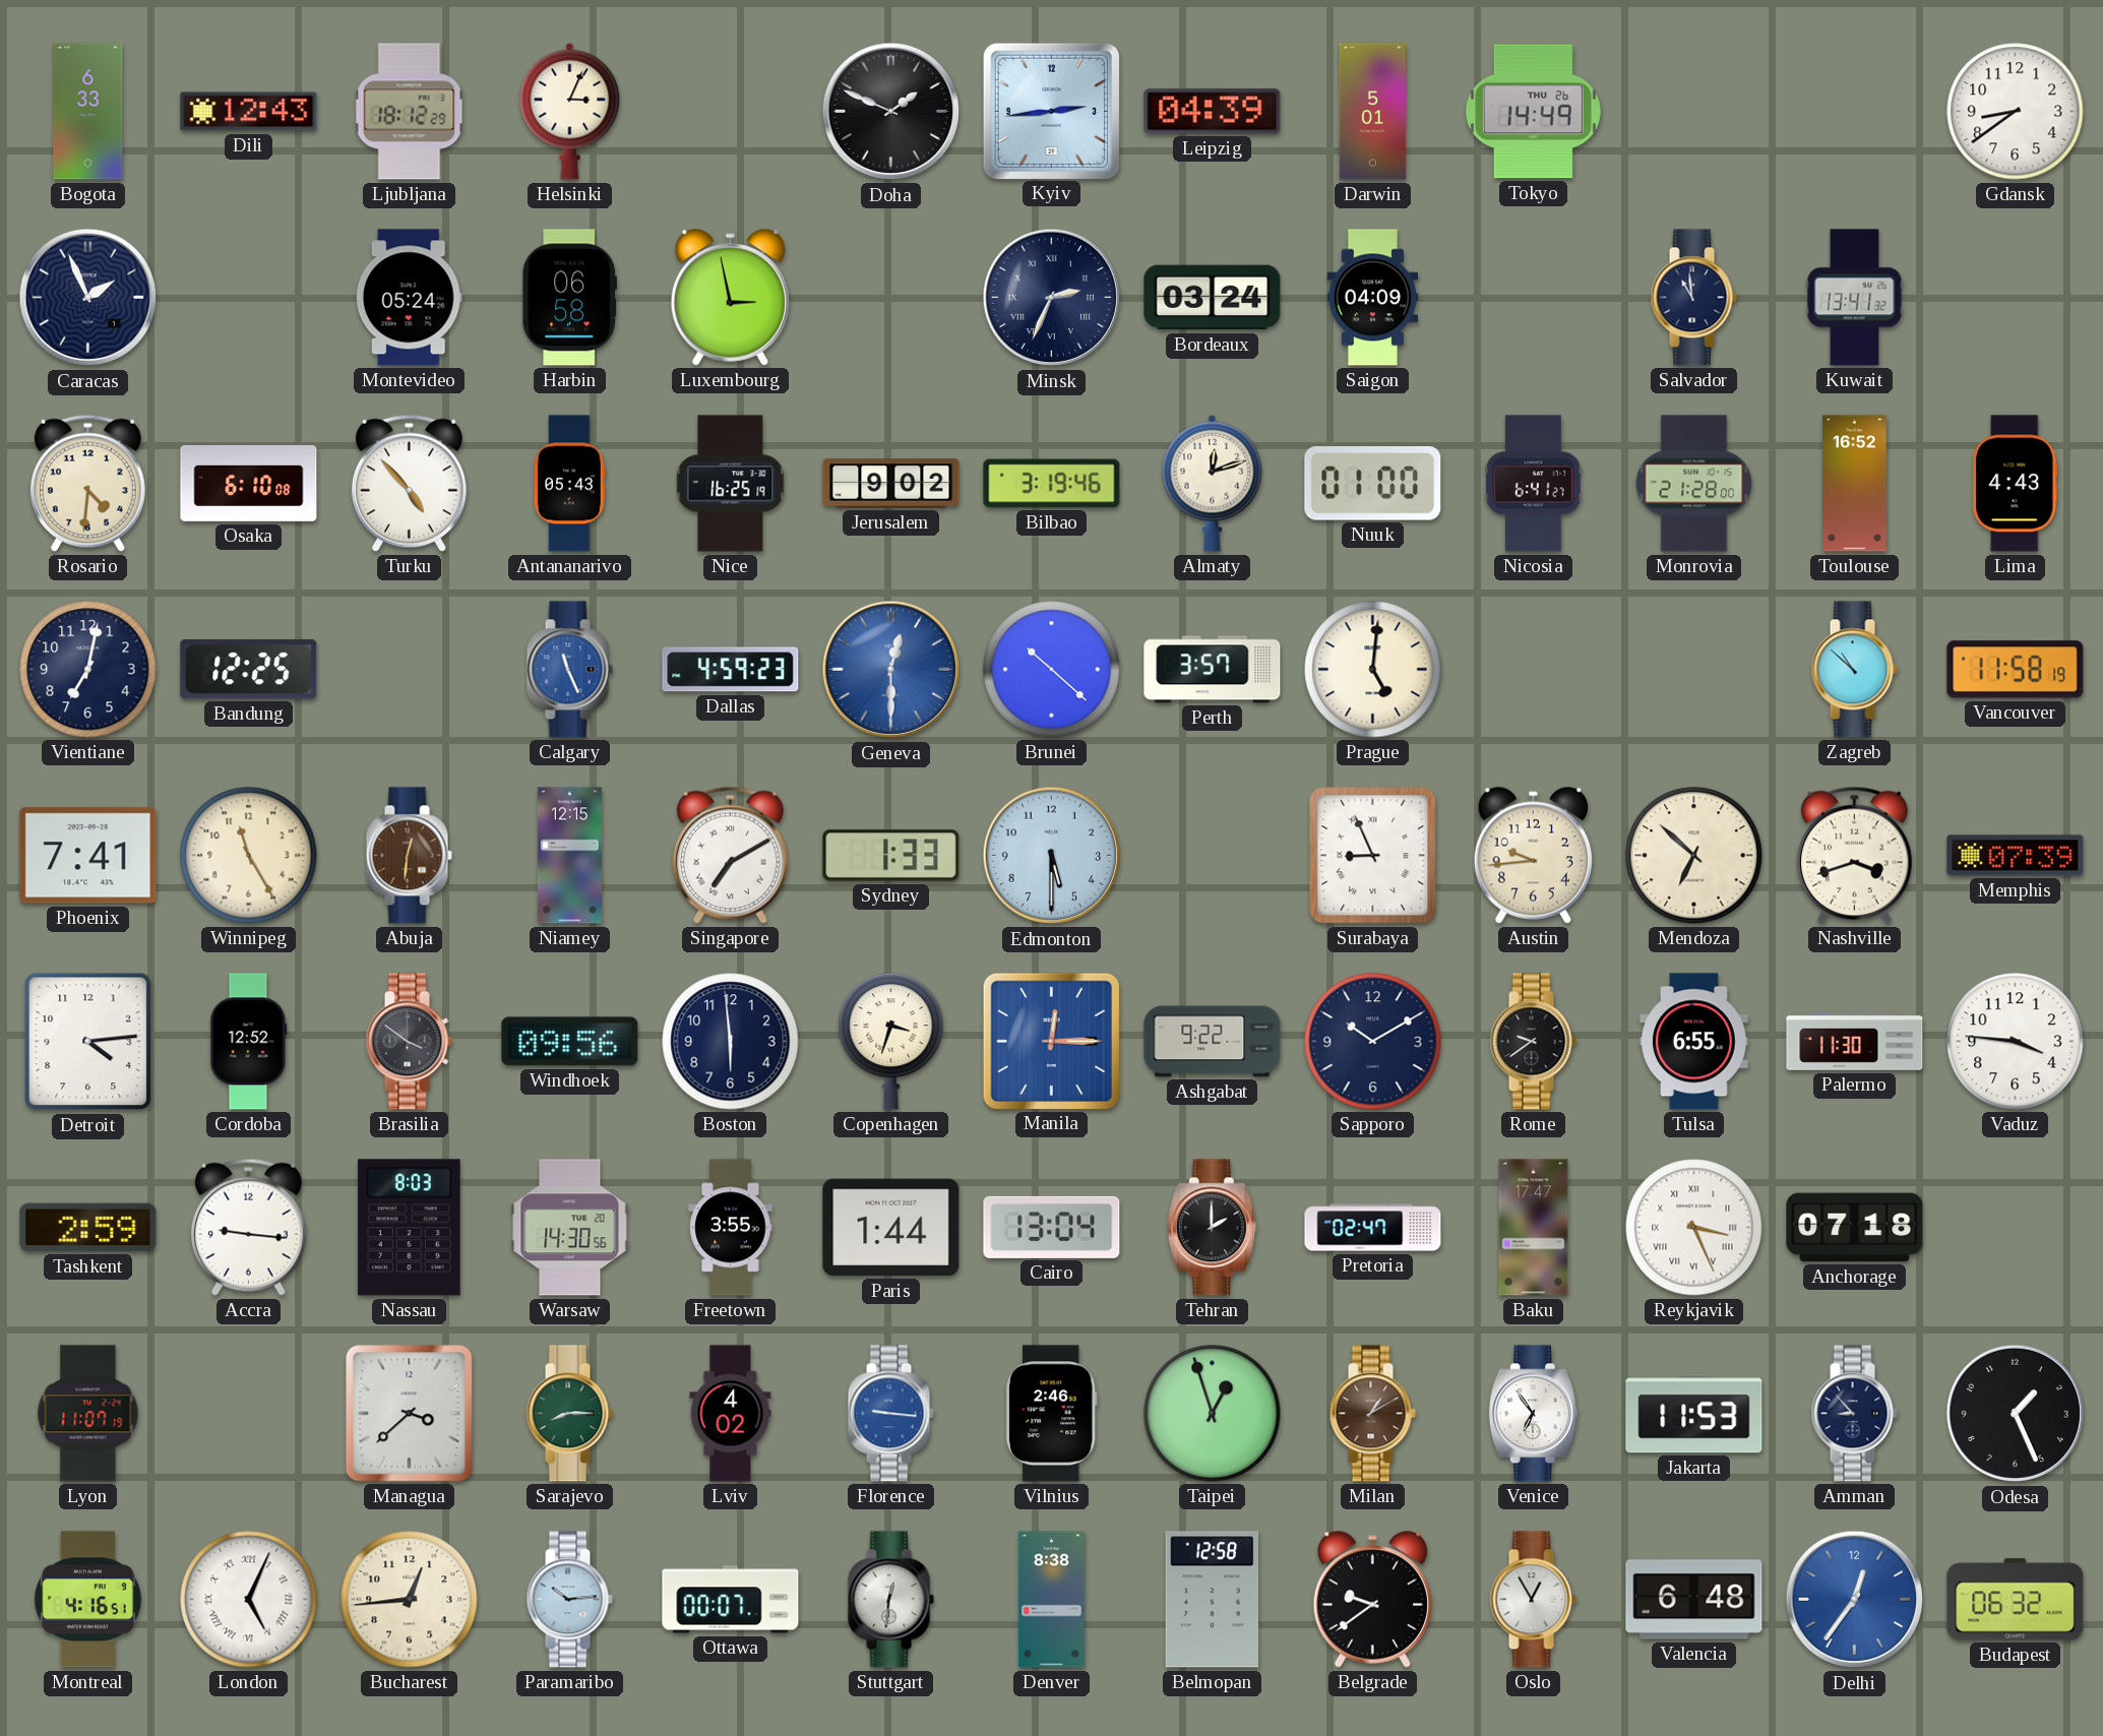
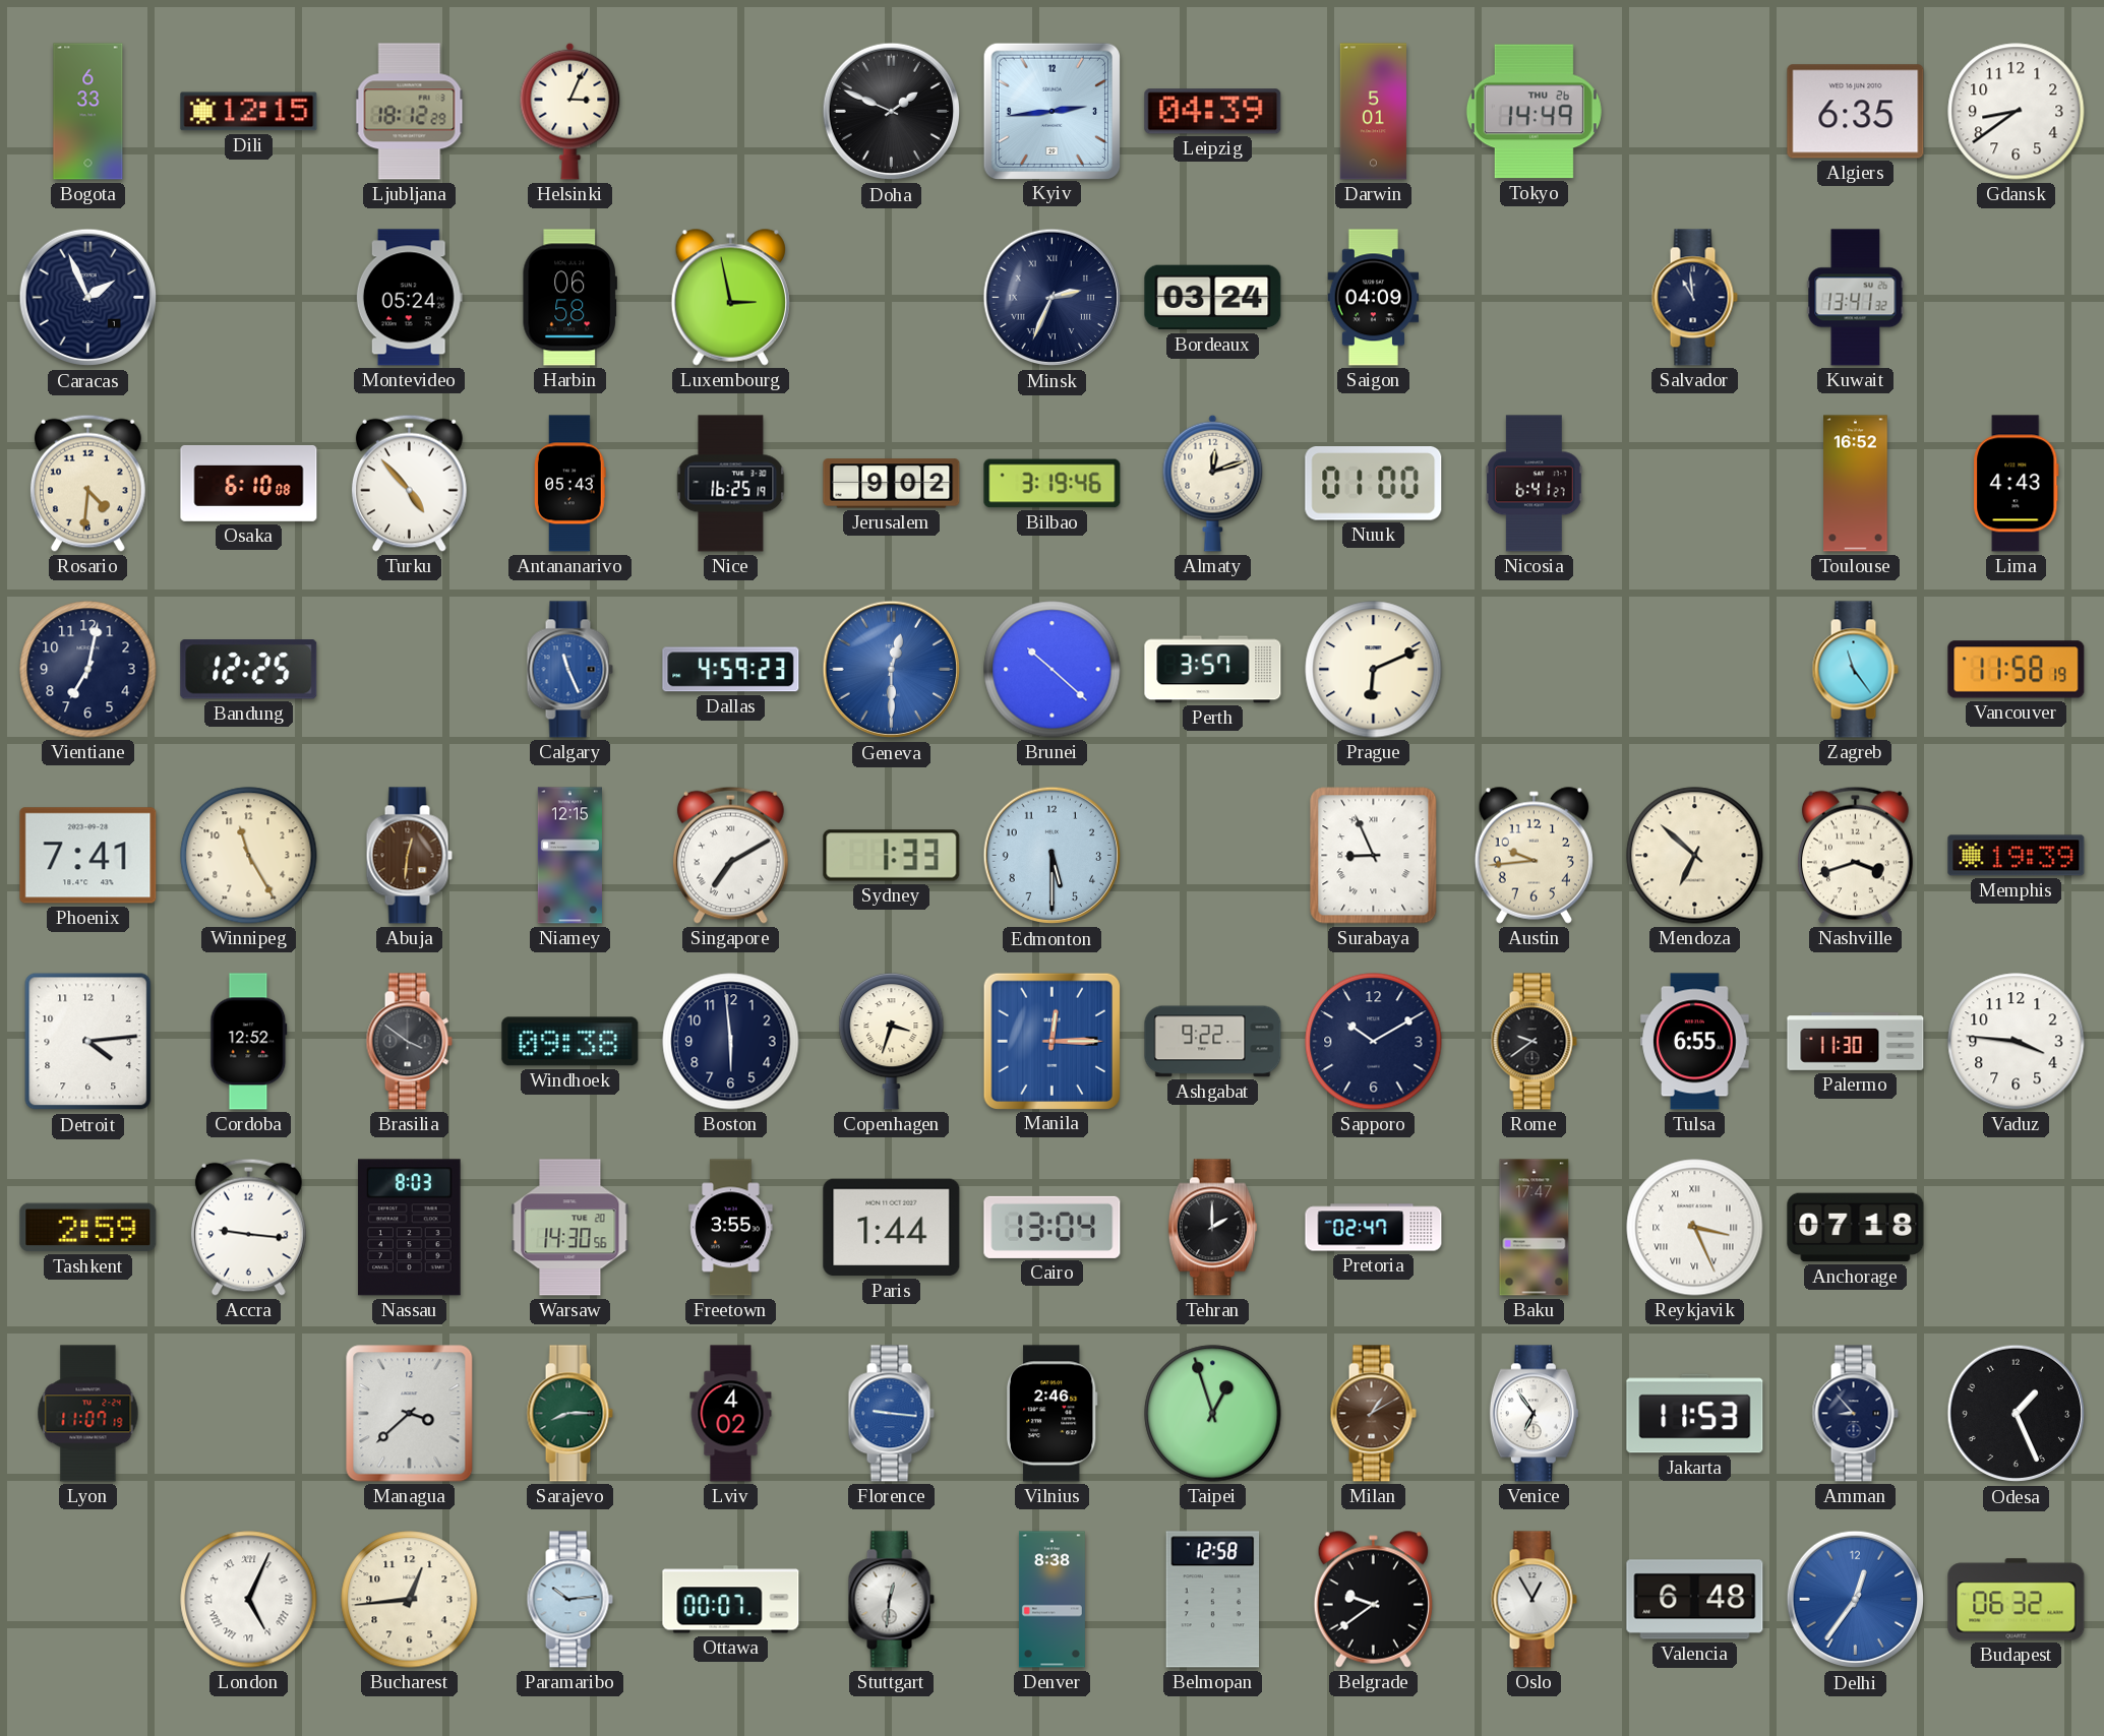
Dili: 12:43 -> 12:15
Algiers: none -> 6:35
Monrovia: 21:28 -> none
Prague: 5:01 -> 6:11
Zagreb: 10:52 -> 11:24
Memphis: 07:39 -> 19:39
Windhoek: 09:56 -> 09:38
Montreal: 4:16 -> none
